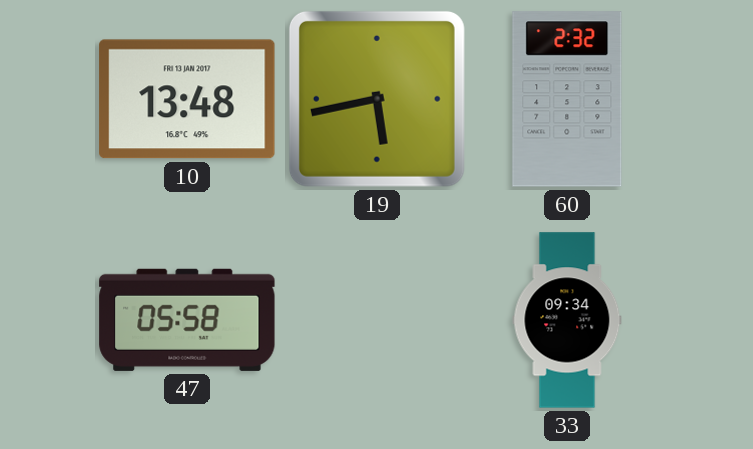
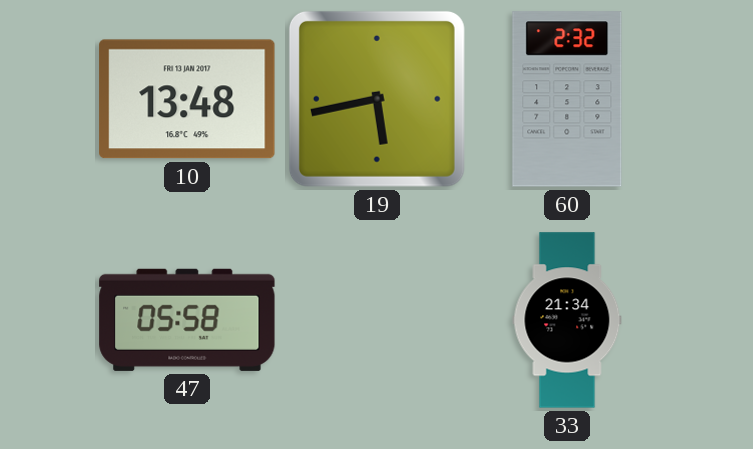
33: 09:34 -> 21:34
